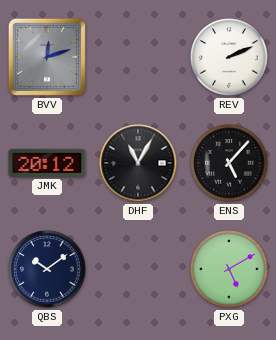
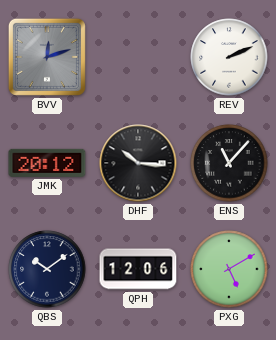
DHF: 11:05 -> 10:16
ENS: 5:07 -> 11:07
QPH: none -> 12:06
